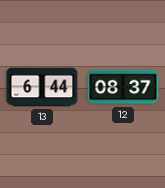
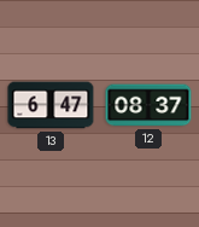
13: 6:44 -> 6:47
